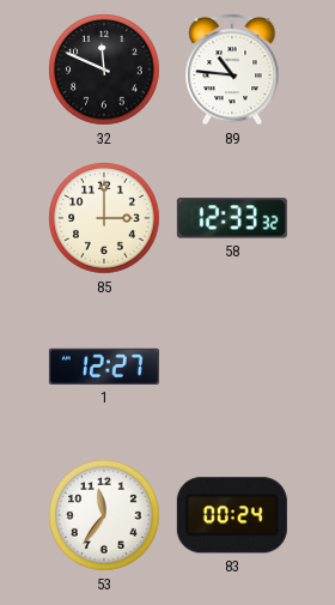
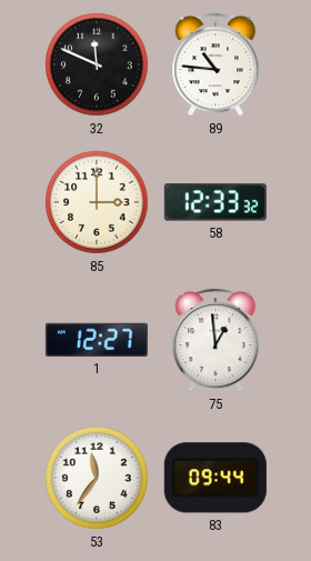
75: none -> 12:59
83: 00:24 -> 09:44
